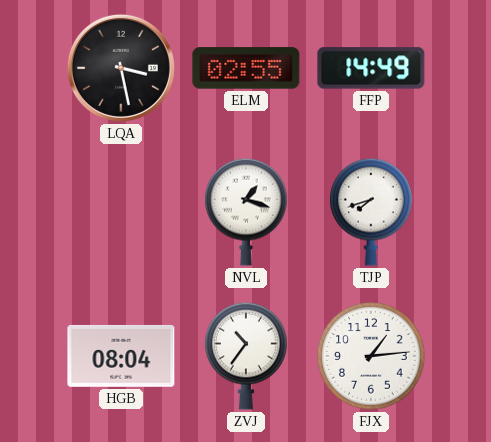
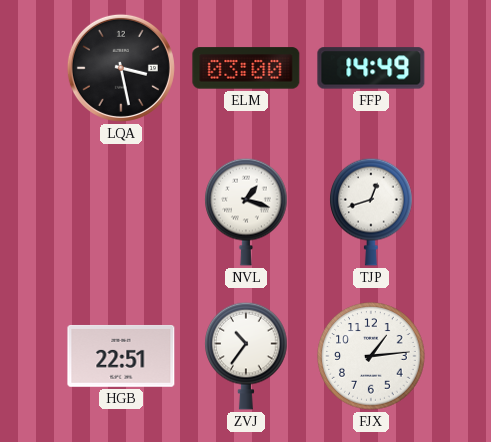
ELM: 02:55 -> 03:00
TJP: 7:42 -> 12:42
HGB: 08:04 -> 22:51
